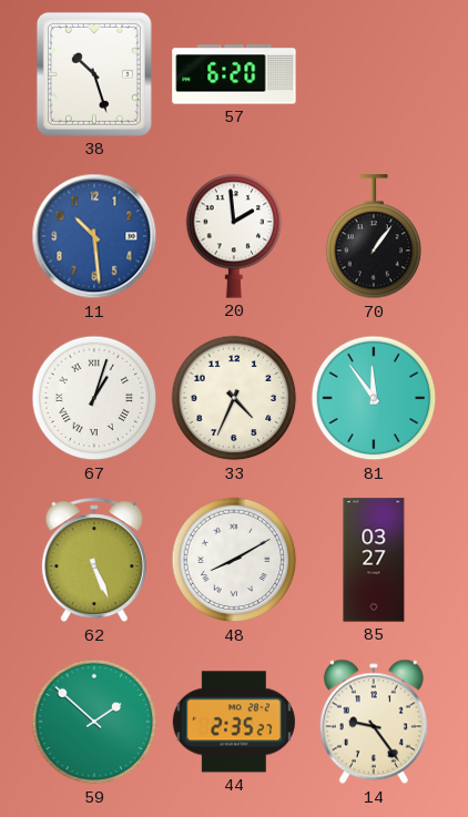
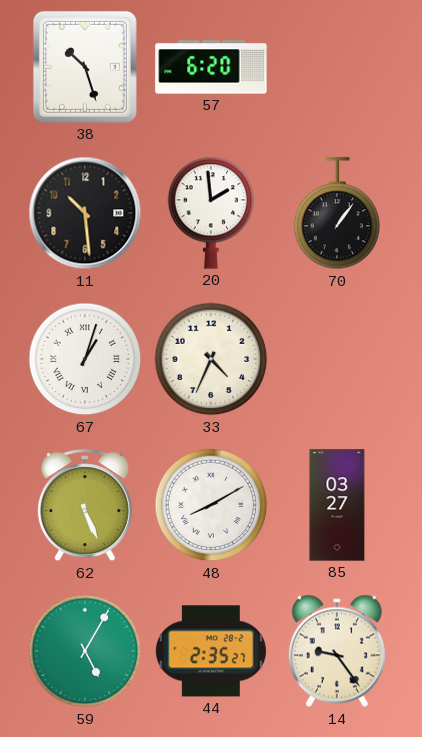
11 dial: blue -> black
81: 11:54 -> none
59: 1:52 -> 5:05
